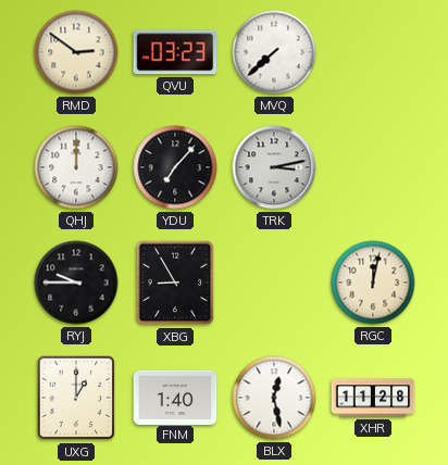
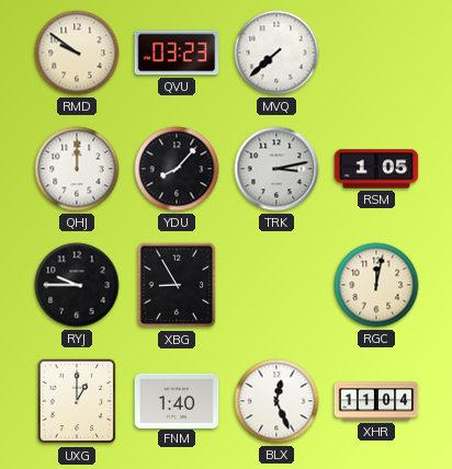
RMD: 2:51 -> 9:51
YDU: 7:07 -> 8:07
RSM: none -> 1:05
BLX: 12:28 -> 12:26
XHR: 11:28 -> 11:04
